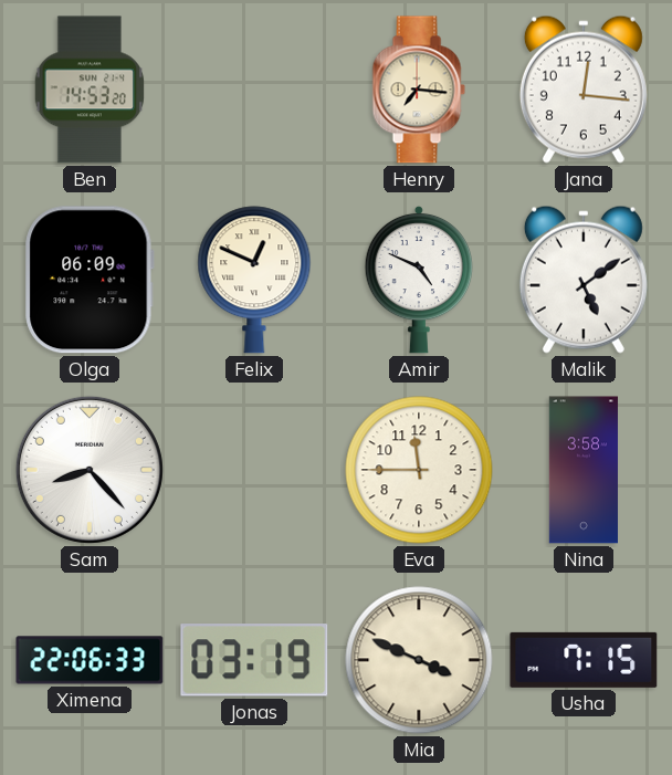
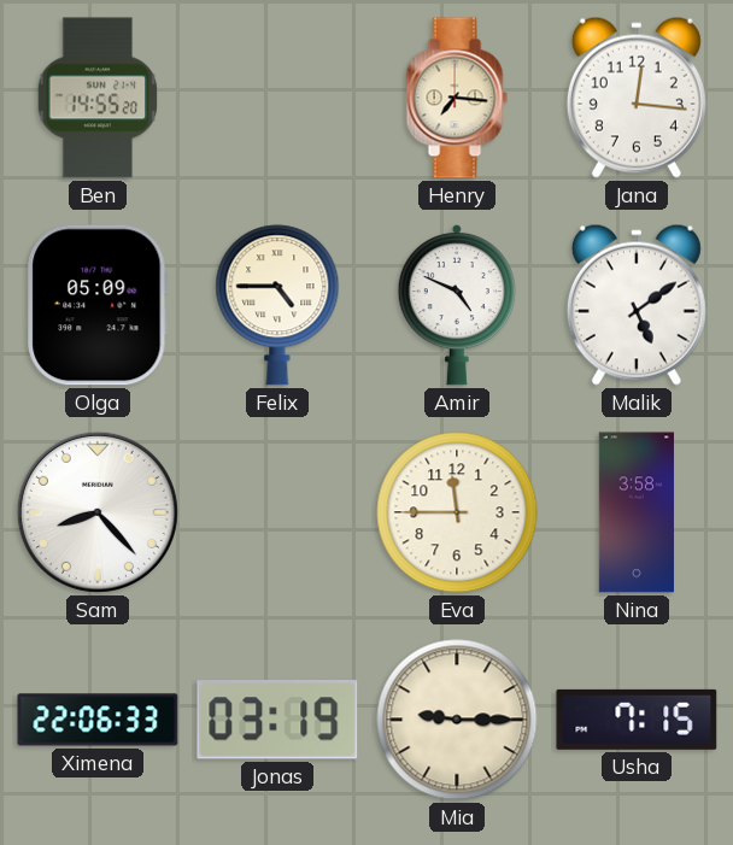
Ben: 14:53 -> 14:55
Olga: 06:09 -> 05:09
Felix: 12:49 -> 4:45
Mia: 3:49 -> 9:15
